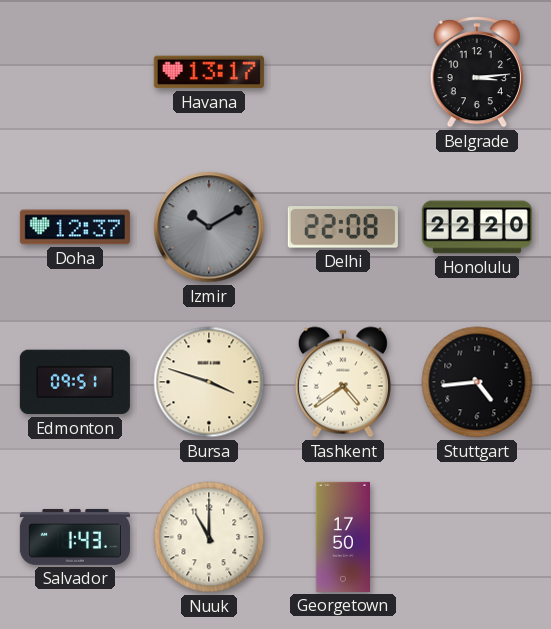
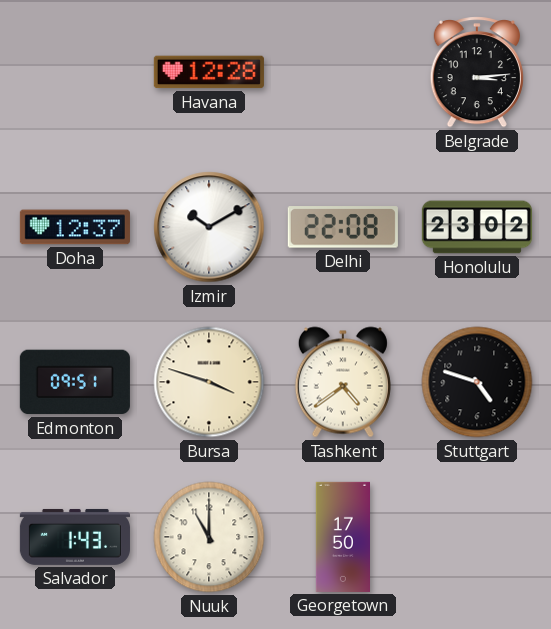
Havana: 13:17 -> 12:28
Izmir dial: grey -> white
Honolulu: 22:20 -> 23:02
Stuttgart: 4:44 -> 4:48
